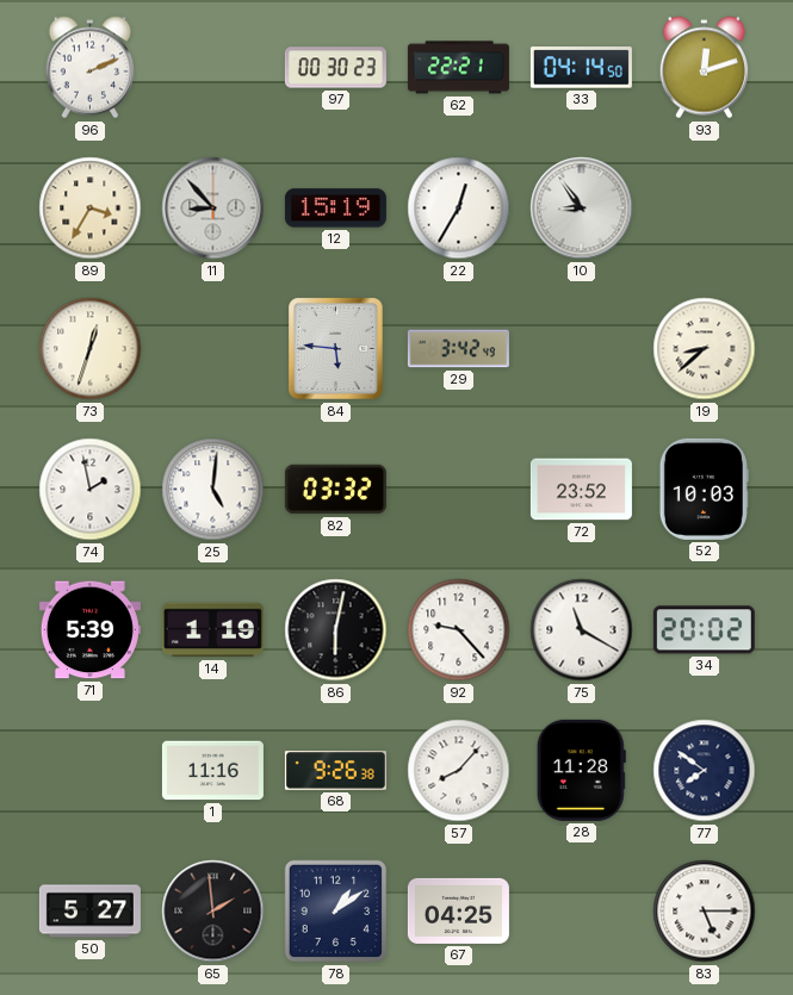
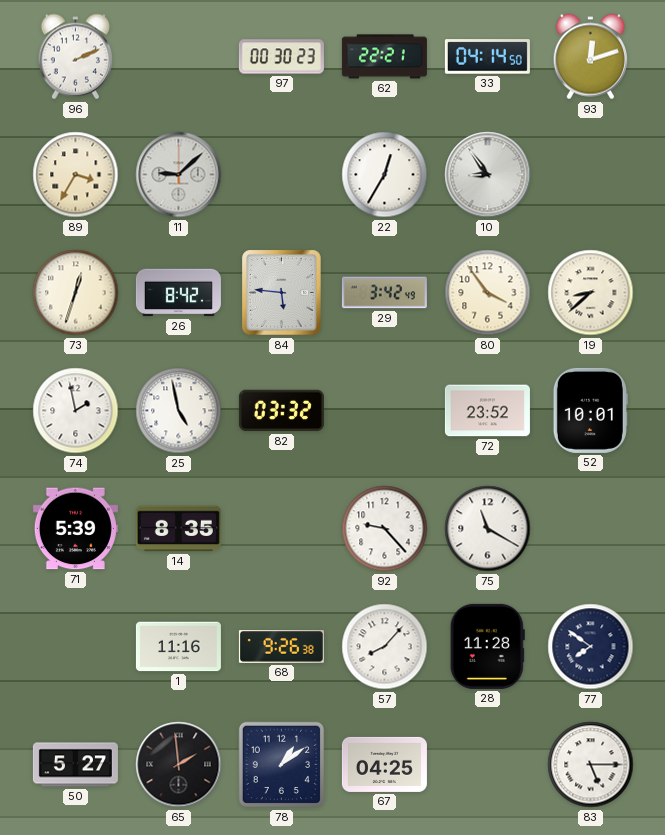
11: 8:53 -> 9:08
12: 15:19 -> none
26: none -> 8:42
80: none -> 3:54
25: 5:01 -> 4:58
52: 10:03 -> 10:01
14: 1:19 -> 8:35
86: 6:02 -> none
34: 20:02 -> none
